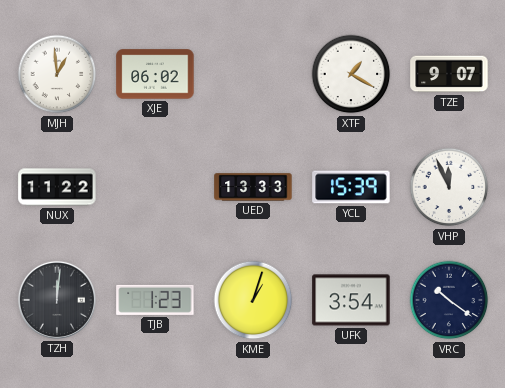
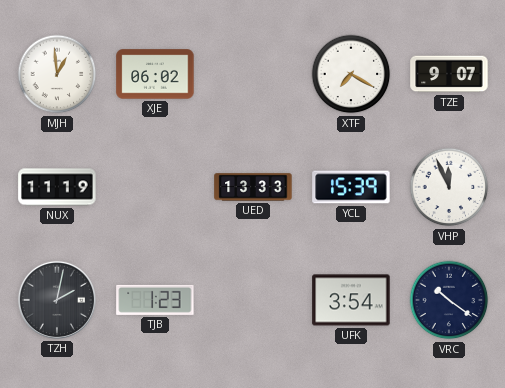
XTF: 1:20 -> 7:20
NUX: 11:22 -> 11:19
TZH: 12:01 -> 2:02
KME: 1:03 -> none
